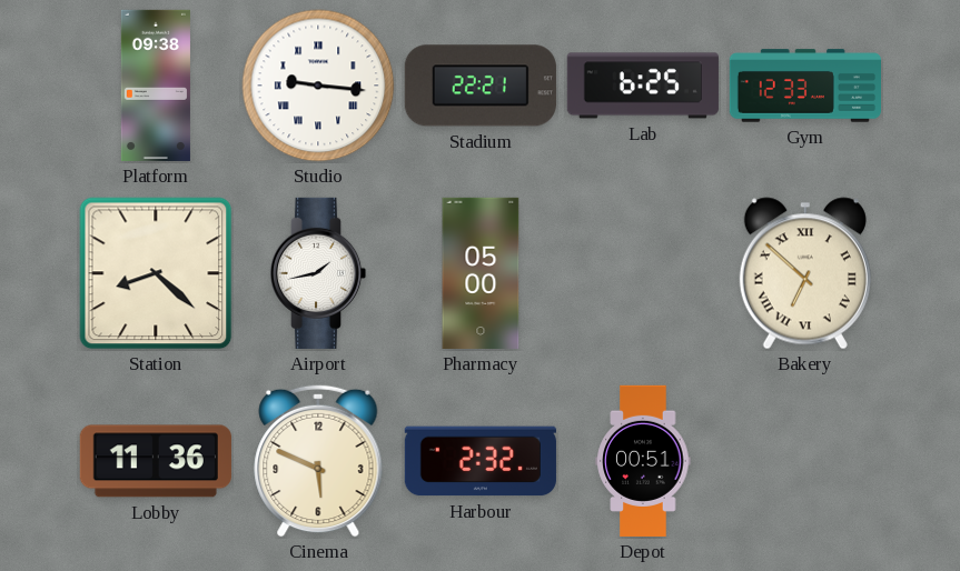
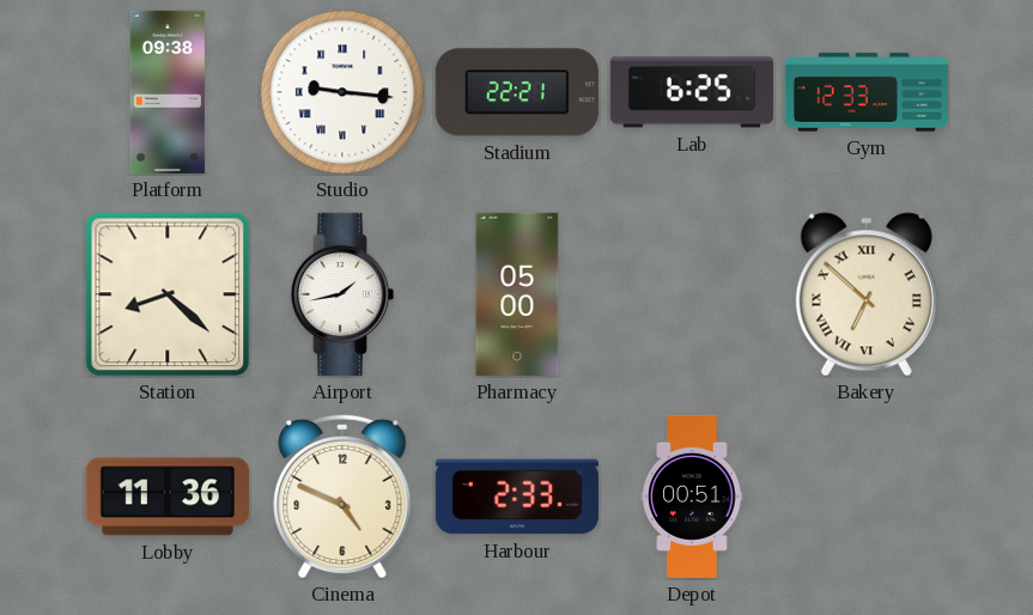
Cinema: 5:49 -> 4:49
Harbour: 2:32 -> 2:33
